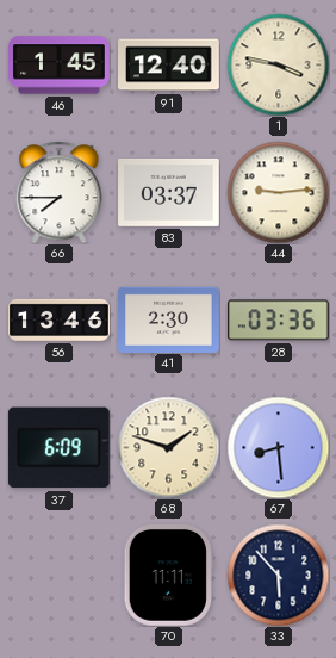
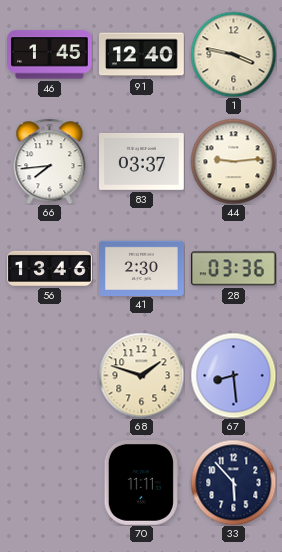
66: 7:45 -> 7:44
37: 6:09 -> none
